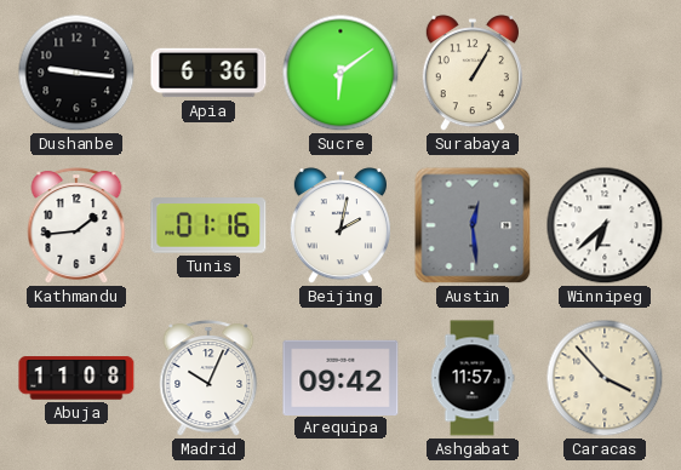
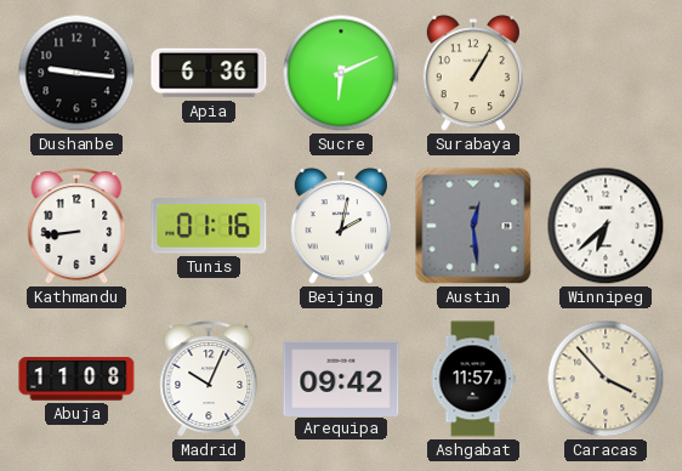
Sucre: 6:09 -> 6:11
Kathmandu: 1:44 -> 8:44
